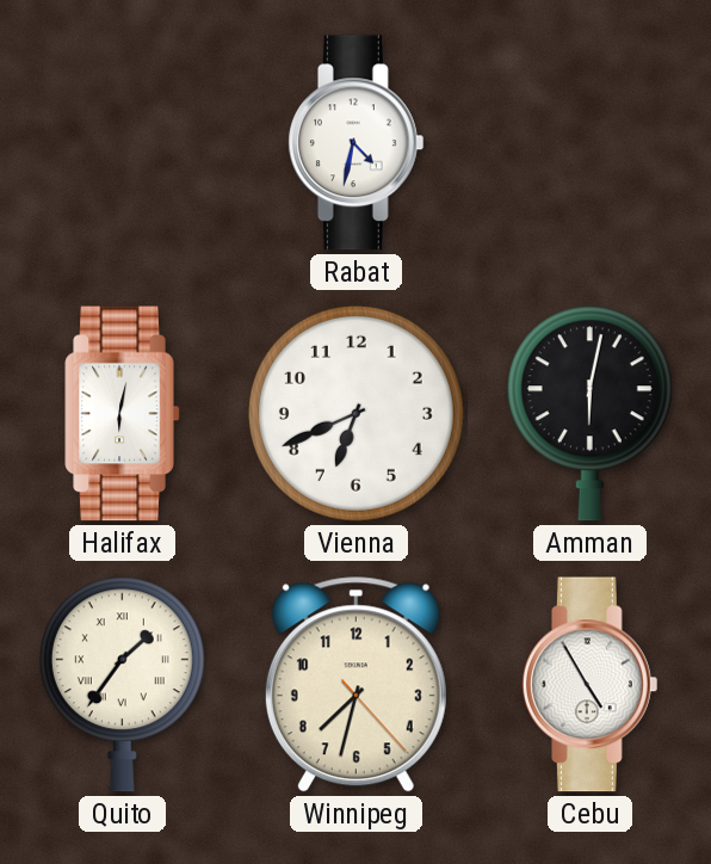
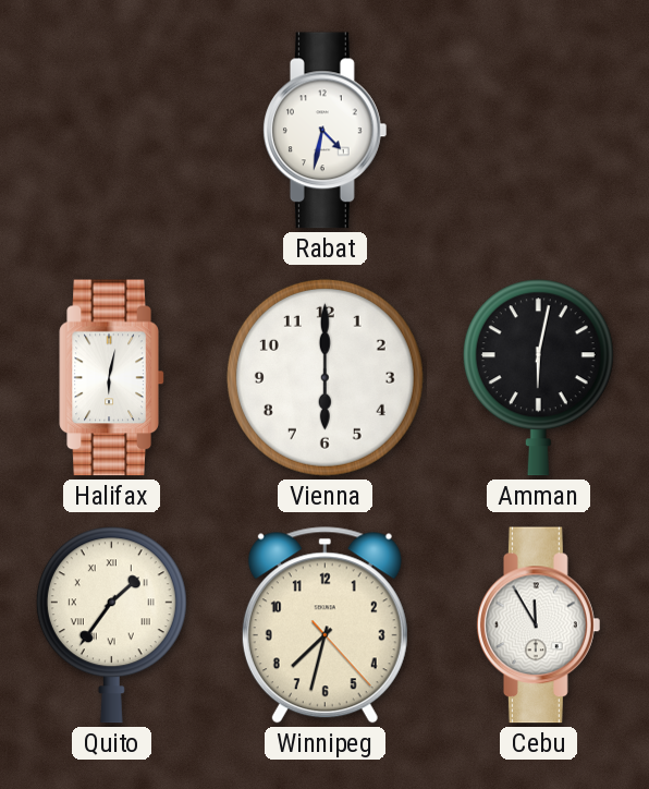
Vienna: 6:41 -> 6:00
Cebu: 4:55 -> 11:55
